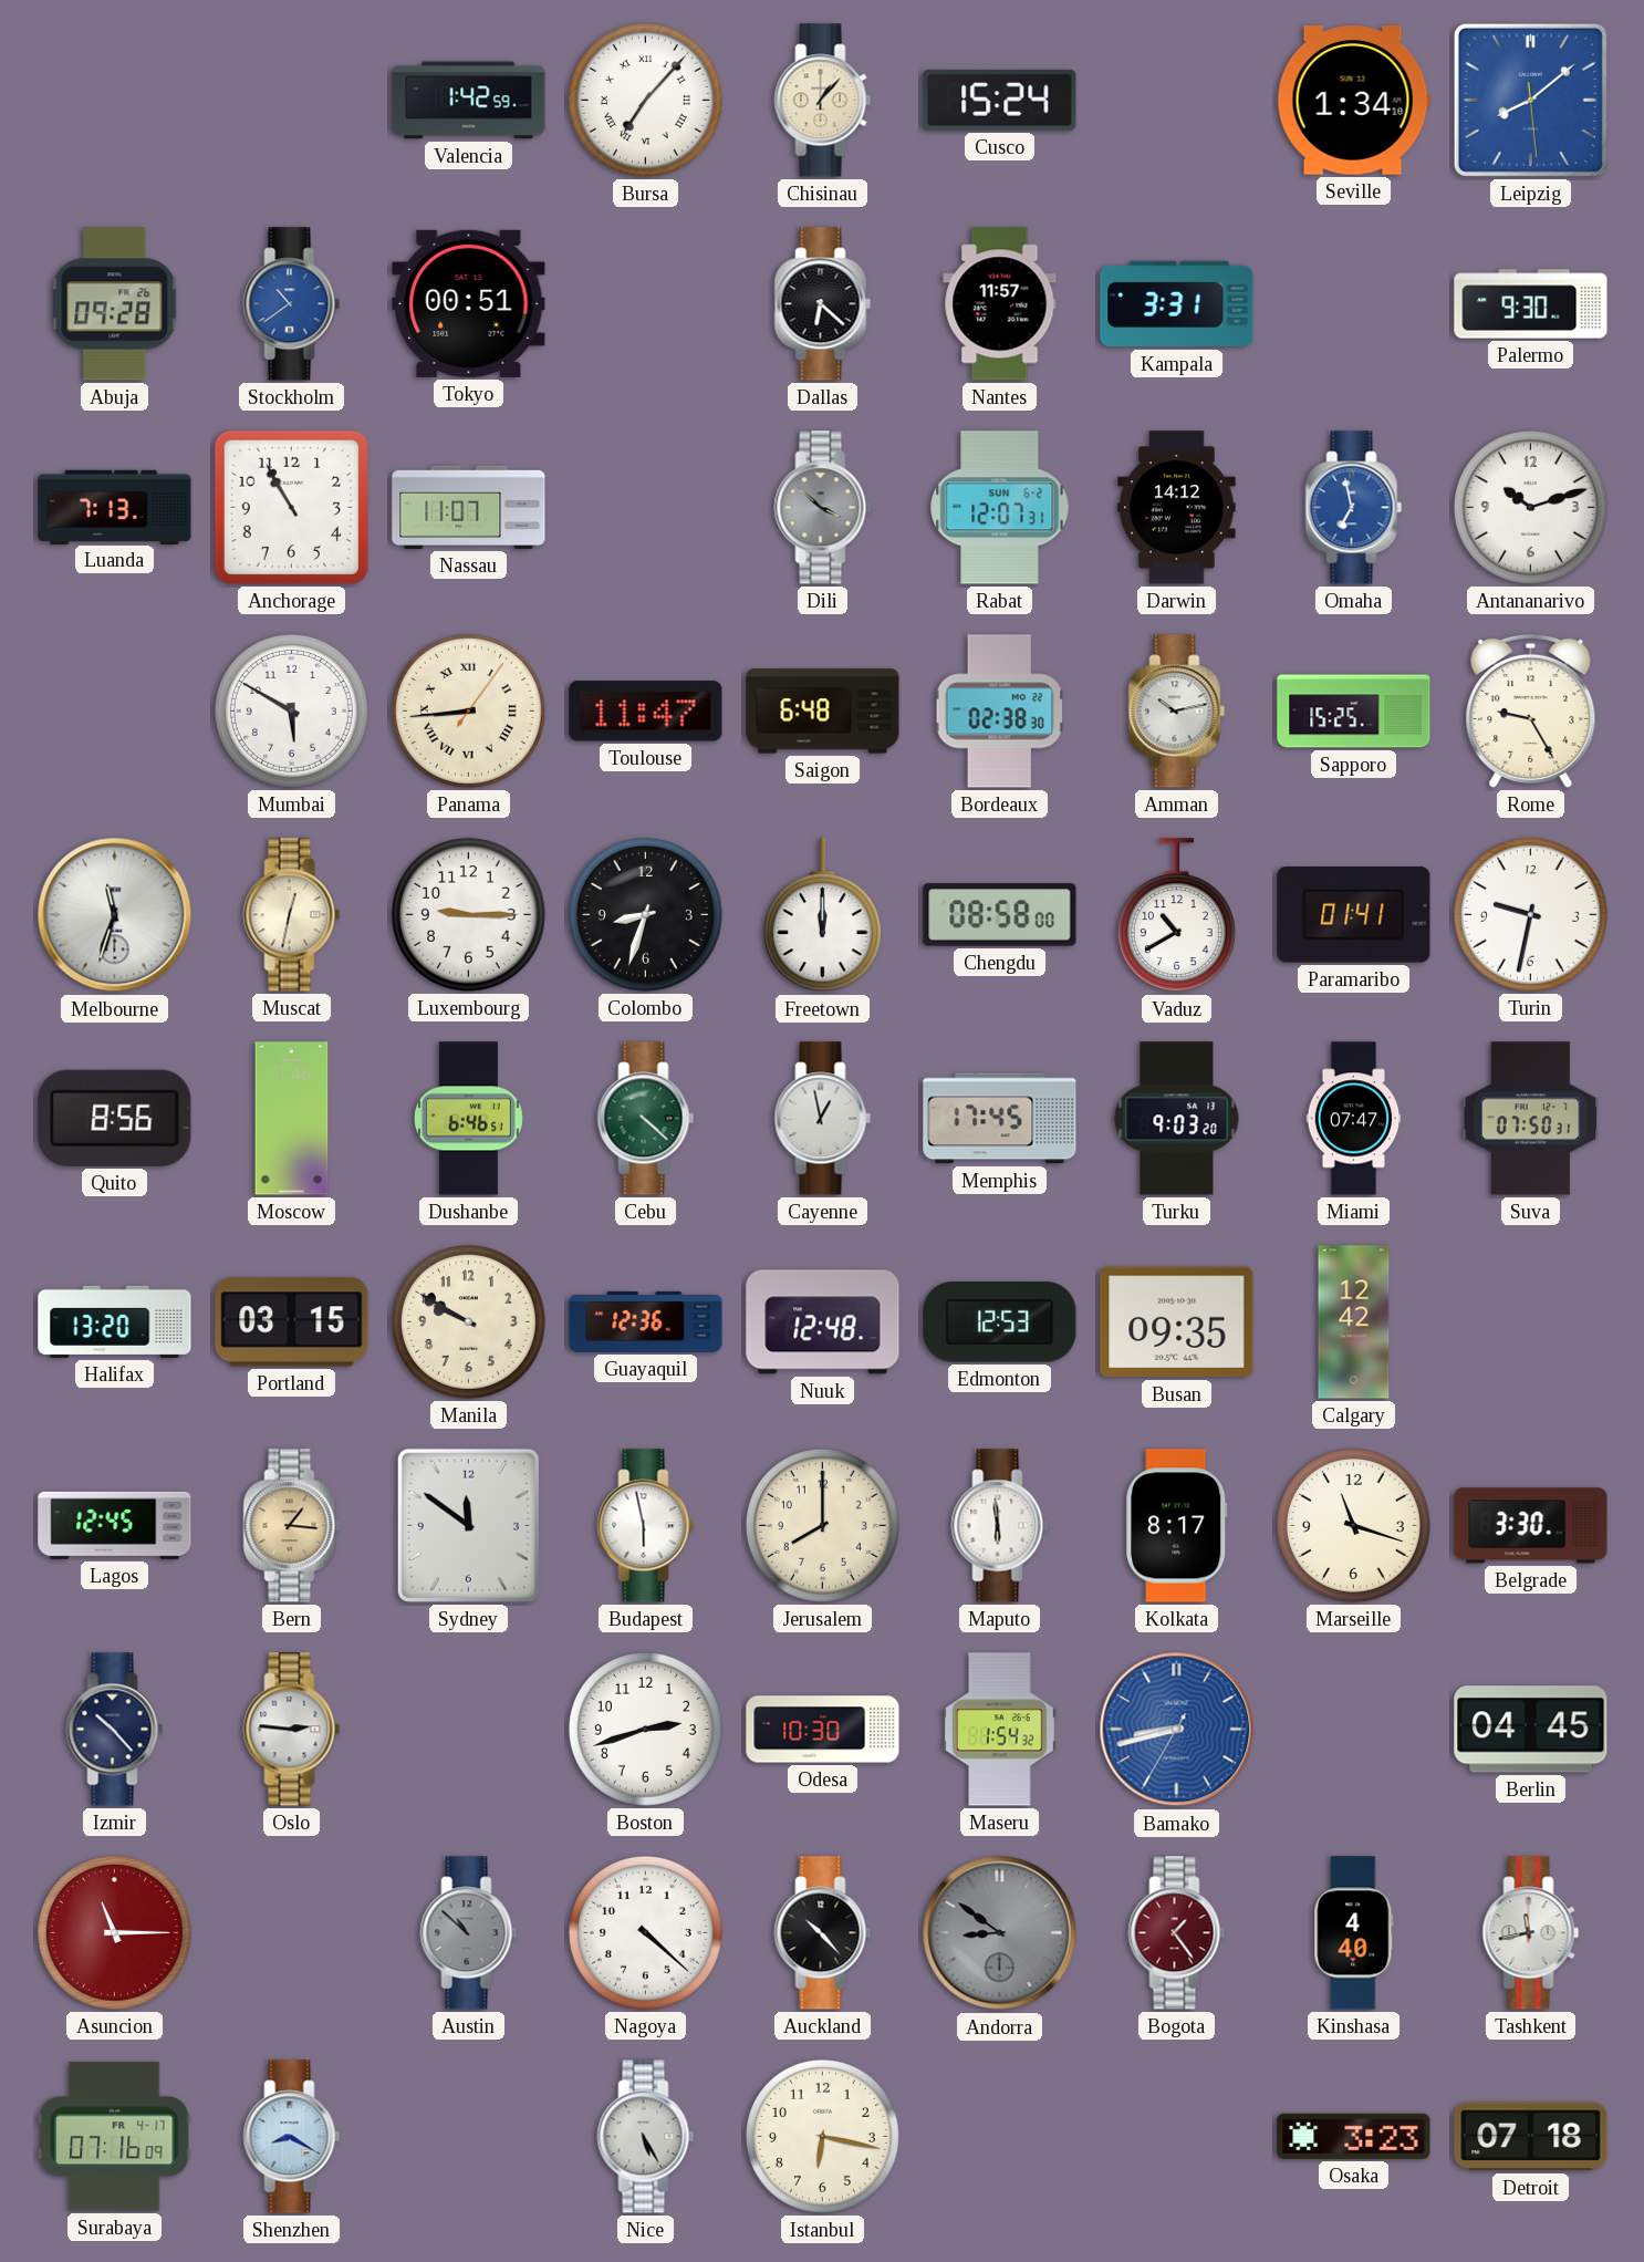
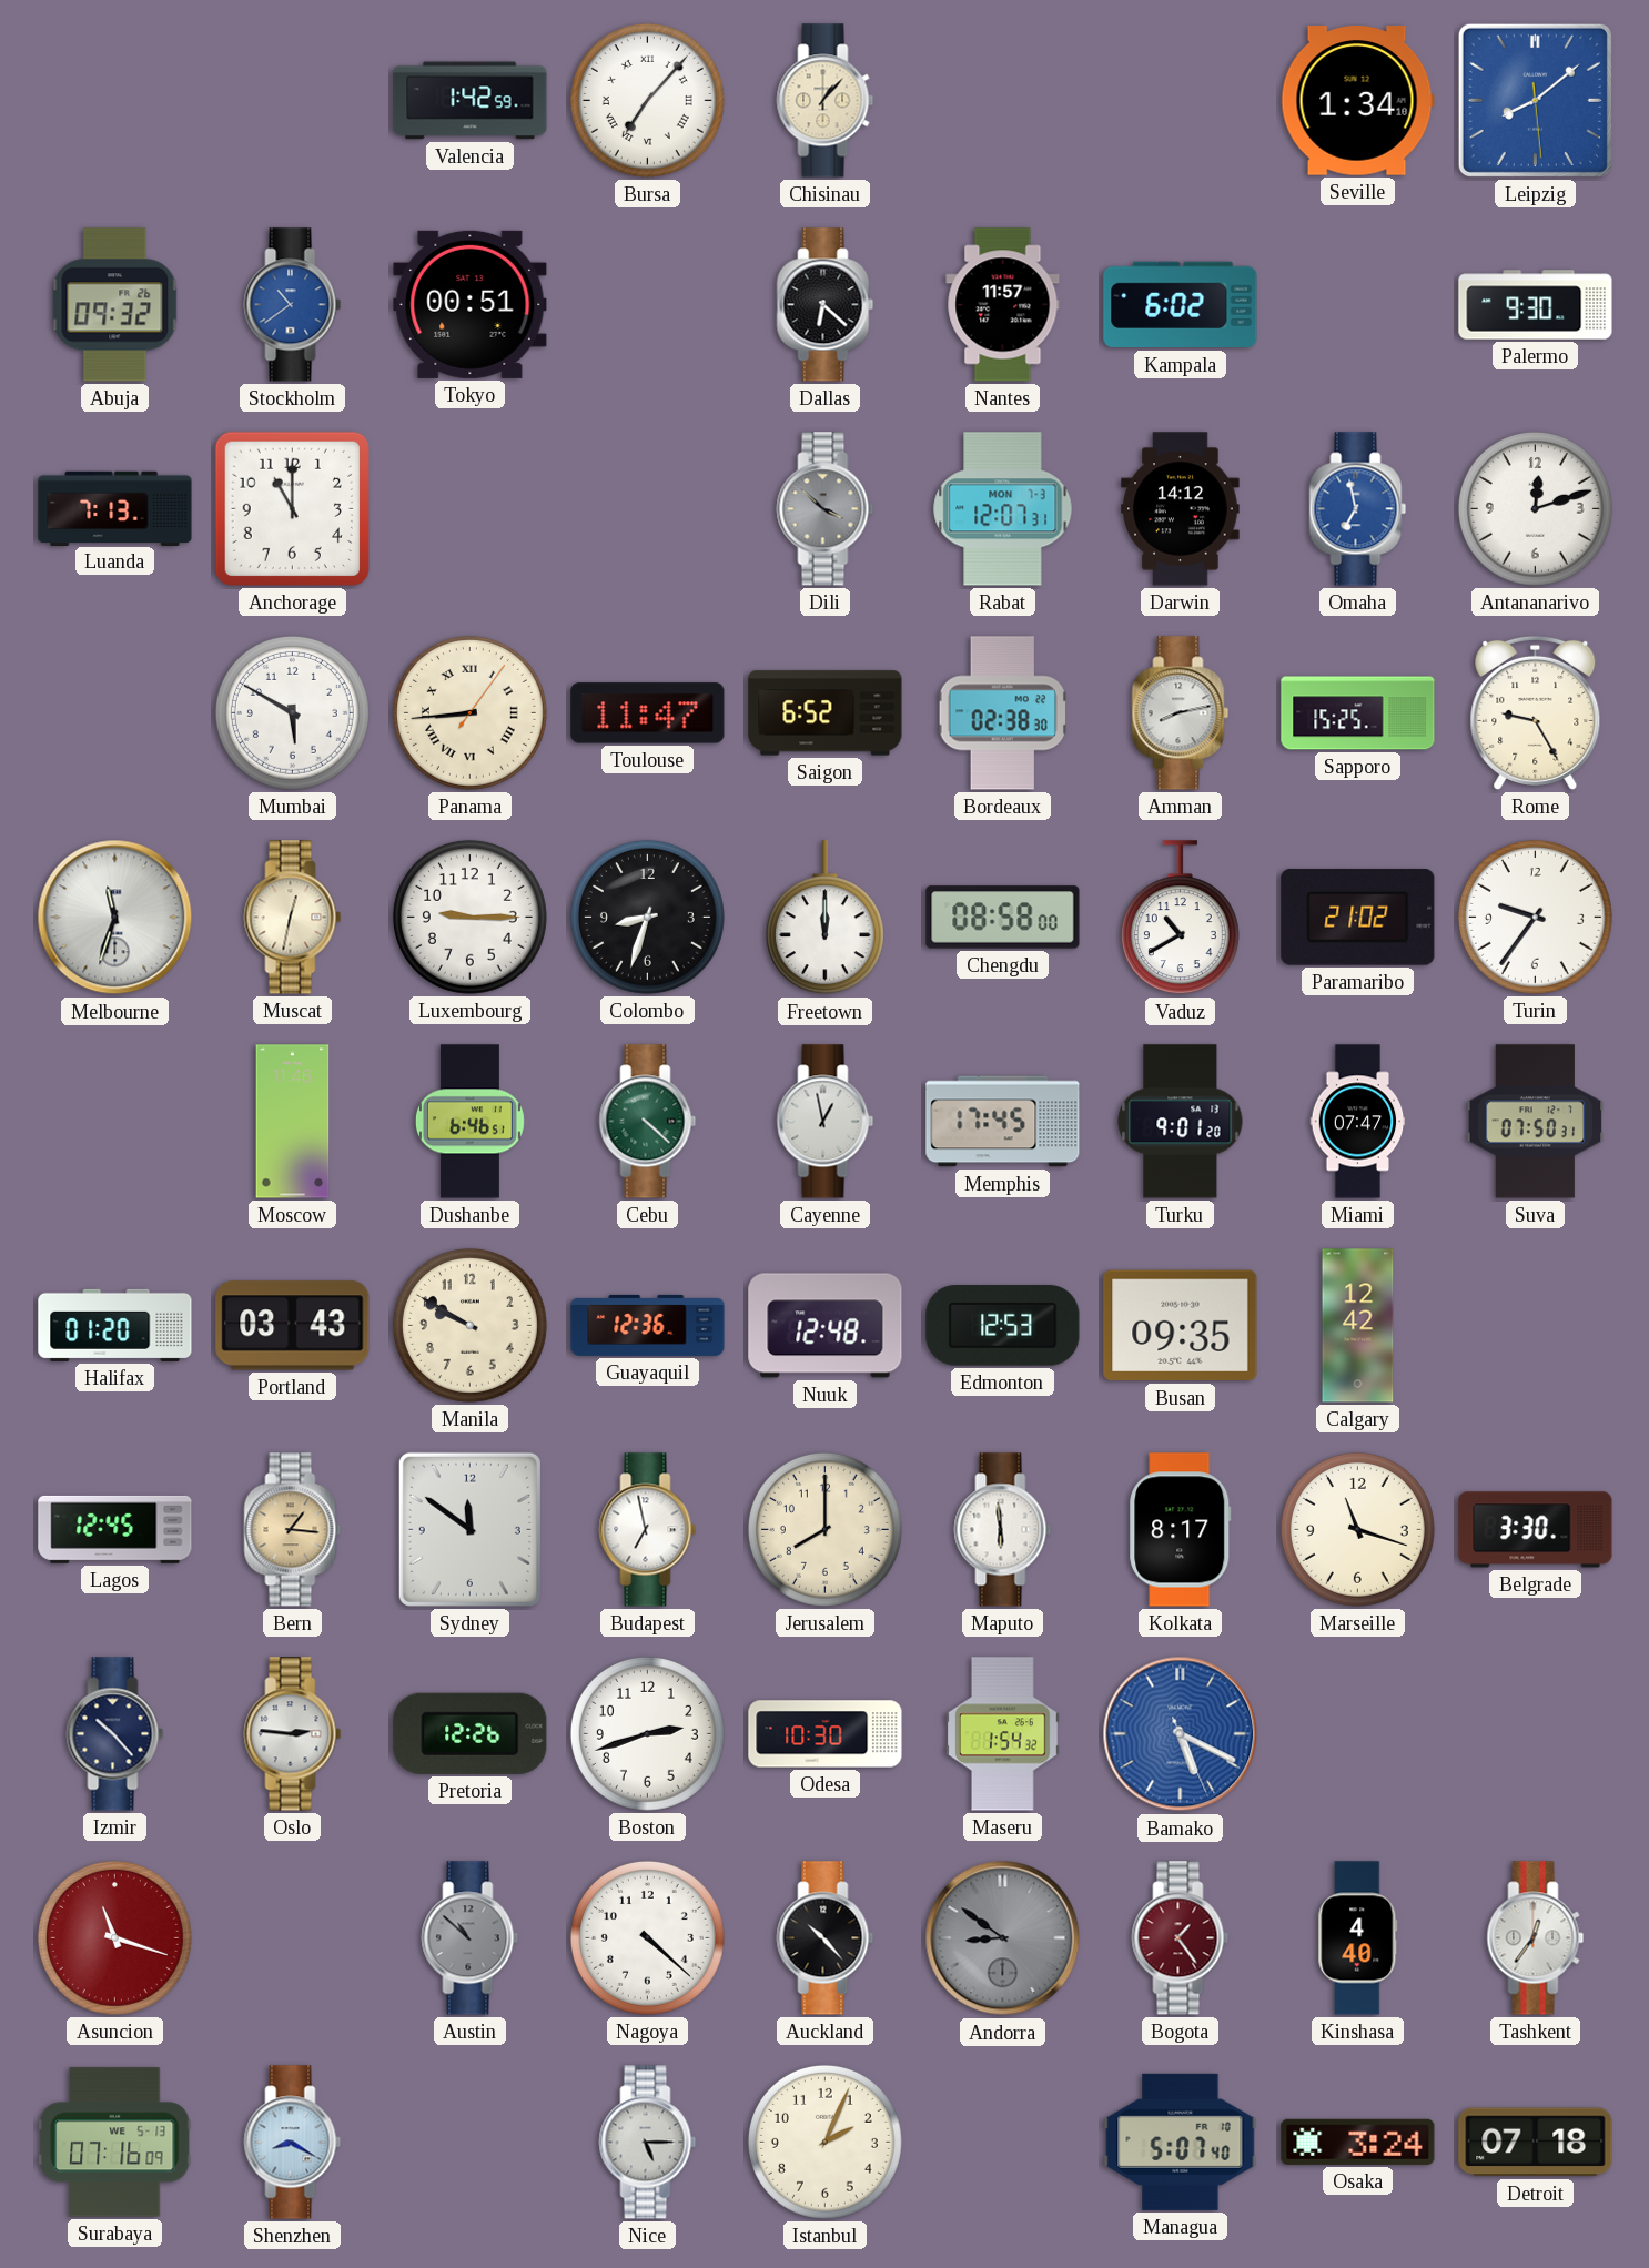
Cusco: 15:24 -> none
Abuja: 09:28 -> 09:32
Kampala: 3:31 -> 6:02
Anchorage: 10:55 -> 11:00
Nassau: 11:07 -> none
Rabat date: SUN 6-2 -> MON 7-3
Antananarivo: 10:12 -> 12:12
Saigon: 6:48 -> 6:52
Amman: 10:13 -> 8:13
Paramaribo: 01:41 -> 21:02
Turin: 9:32 -> 9:36
Quito: 8:56 -> none
Turku: 9:03 -> 9:01
Halifax: 13:20 -> 01:20
Portland: 03:15 -> 03:43
Budapest: 5:58 -> 6:58
Pretoria: none -> 12:26
Bamako: 8:42 -> 5:19
Berlin: 04:45 -> none
Asuncion: 11:15 -> 11:18
Tashkent: 11:43 -> 12:36
Surabaya date: FR 4-17 -> WE 5-13
Nice: 5:25 -> 5:15
Istanbul: 6:17 -> 2:04
Managua: none -> 5:07
Osaka: 3:23 -> 3:24
